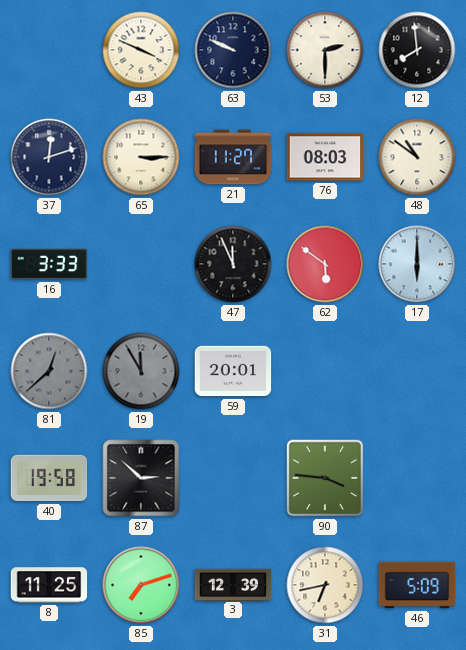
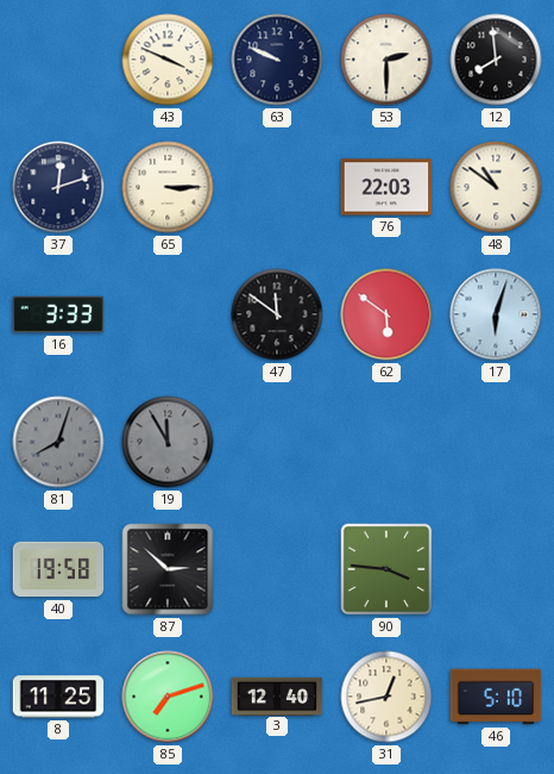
21: 11:27 -> none
76: 08:03 -> 22:03
47: 11:56 -> 11:51
17: 6:00 -> 6:03
81: 12:38 -> 8:03
59: 20:01 -> none
3: 12:39 -> 12:40
31: 6:43 -> 12:43
46: 5:09 -> 5:10
